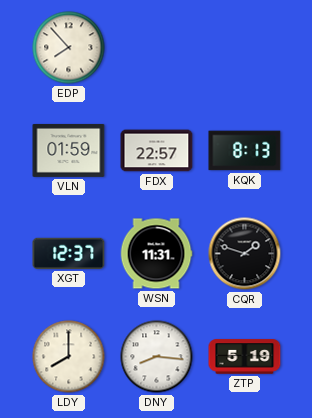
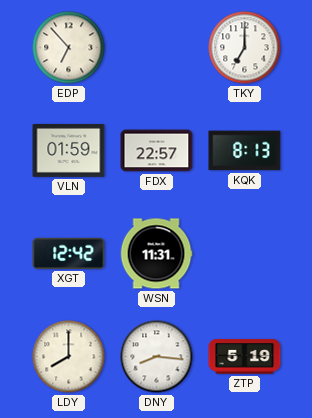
EDP: 7:53 -> 6:53
TKY: none -> 7:00
XGT: 12:37 -> 12:42
CQR: 1:48 -> none
